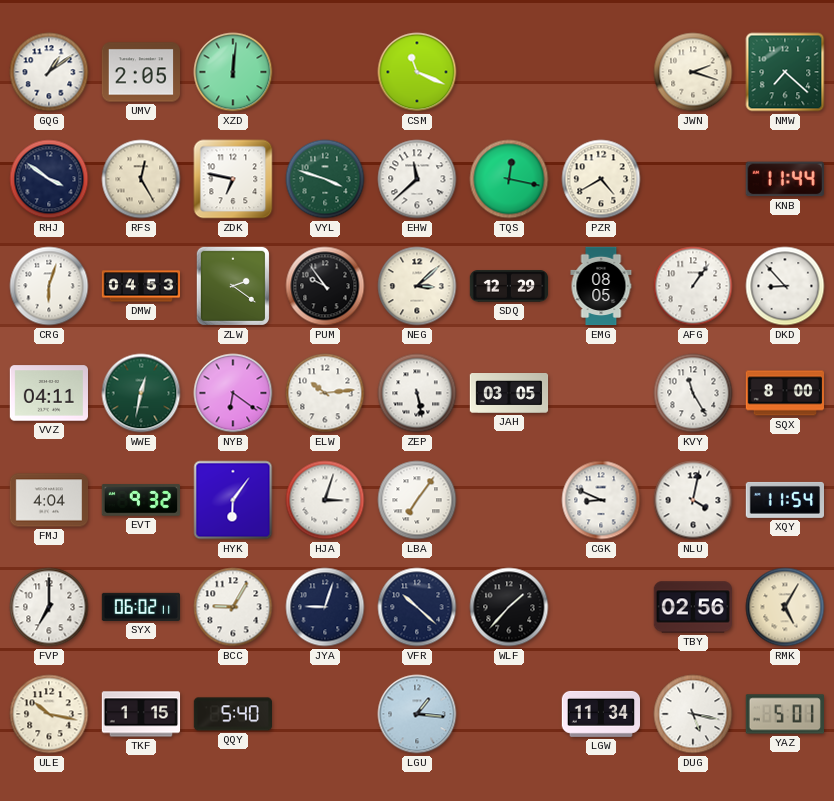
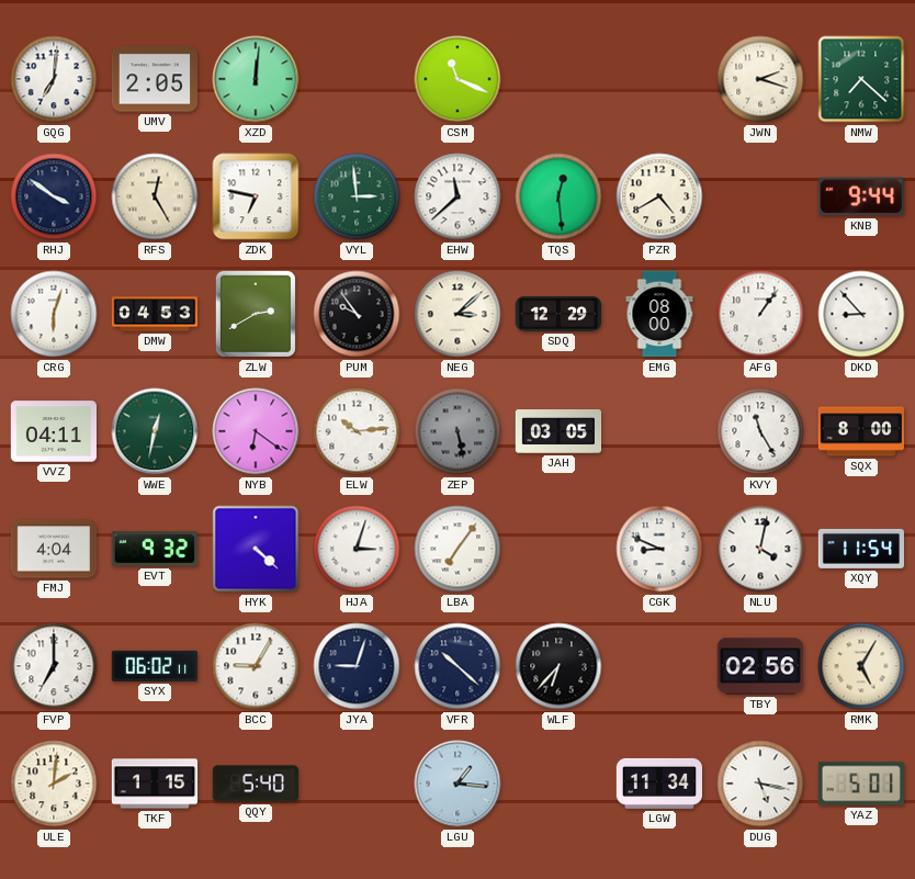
GQG: 1:09 -> 7:01
VYL: 3:48 -> 2:59
TQS: 12:17 -> 12:29
KNB: 11:44 -> 9:44
ZLW: 2:21 -> 2:40
EMG: 08:05 -> 08:00
ZEP dial: white -> grey
HYK: 6:06 -> 4:22
WLF: 1:37 -> 6:37
ULE: 10:17 -> 2:01
